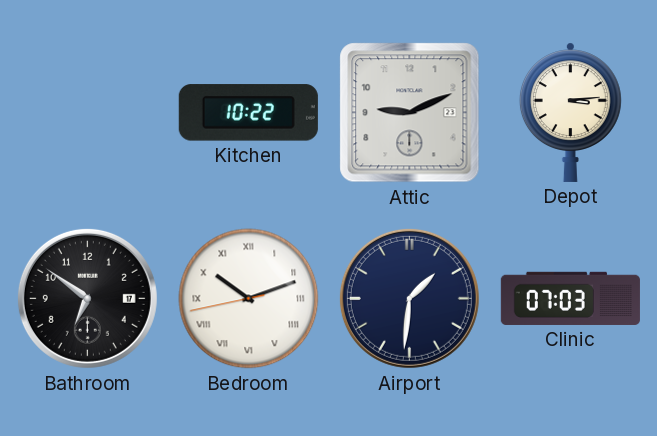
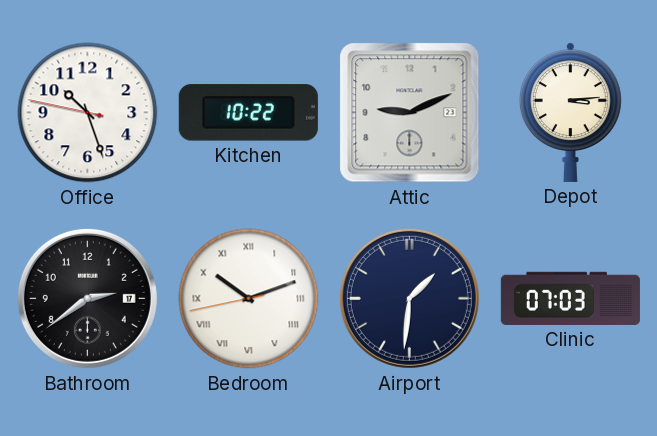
Office: none -> 10:26
Bathroom: 6:51 -> 2:39
